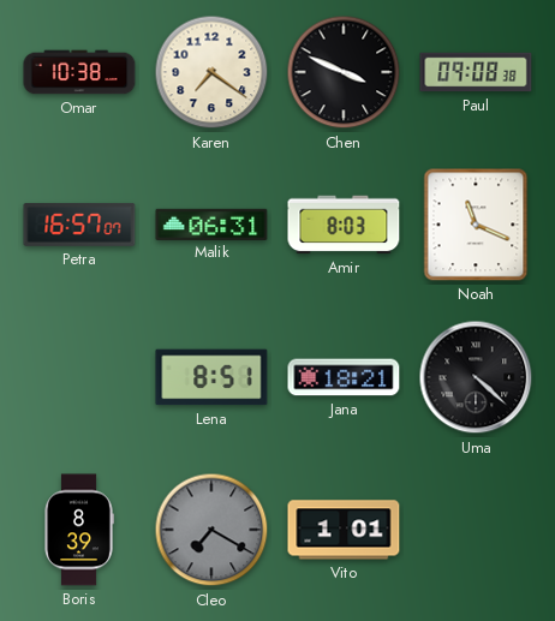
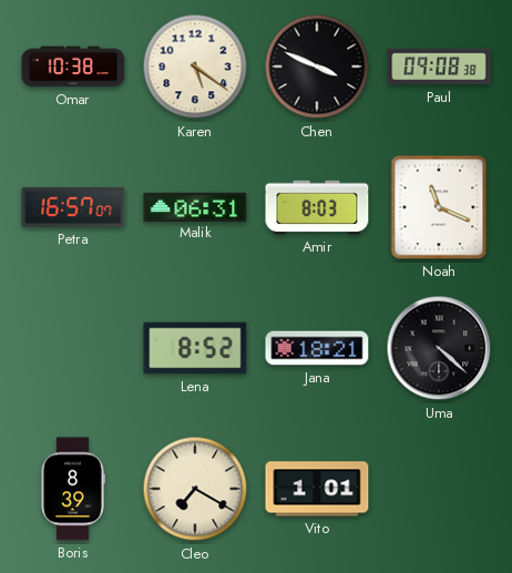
Karen: 7:21 -> 5:21
Lena: 8:51 -> 8:52
Cleo dial: grey -> cream
